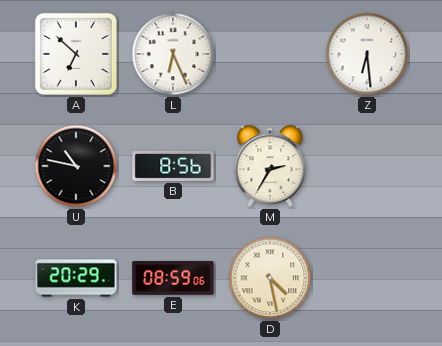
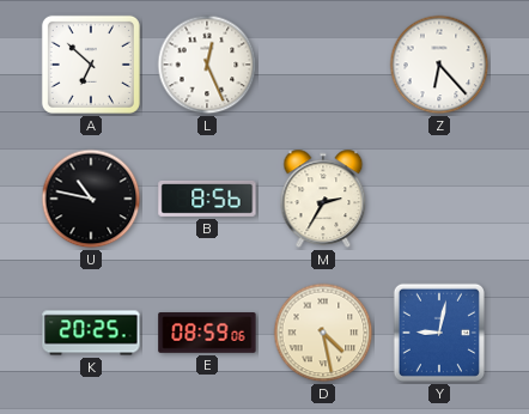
L: 6:26 -> 12:26
Z: 6:29 -> 6:23
K: 20:29 -> 20:25
Y: none -> 9:02
